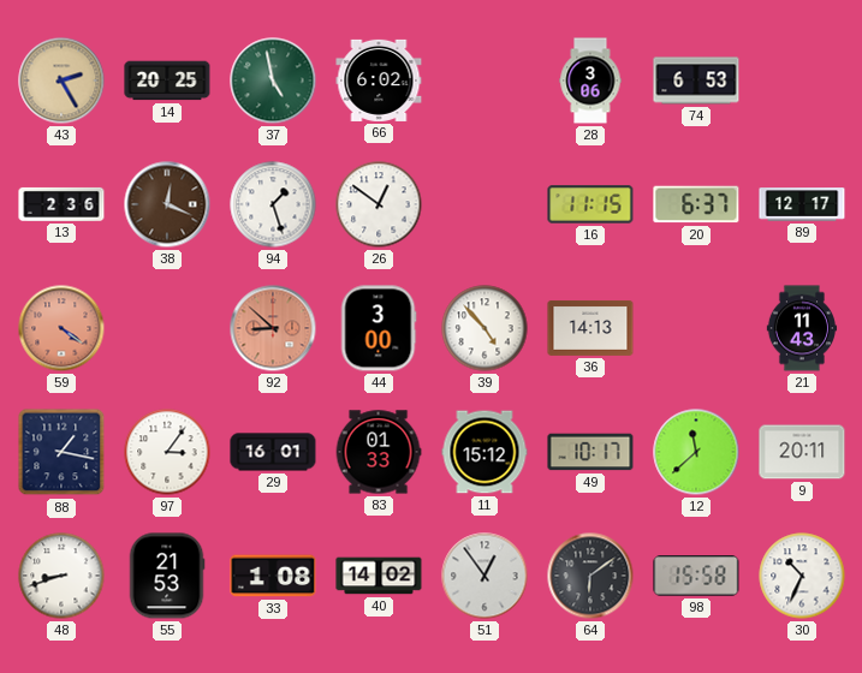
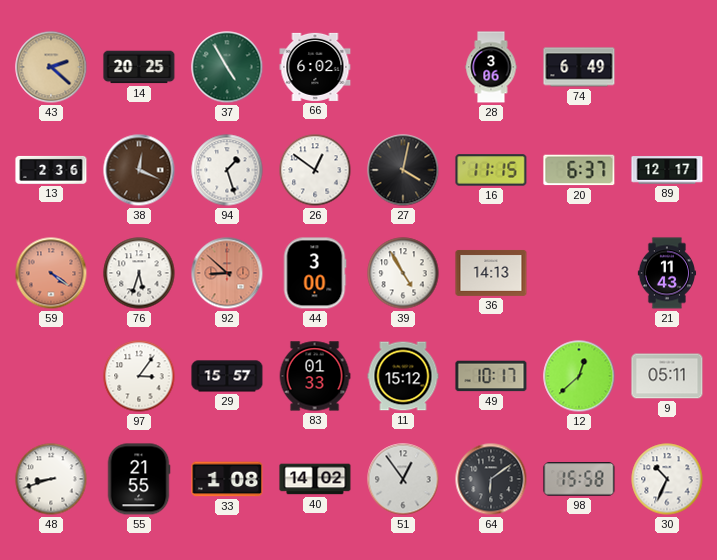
43: 2:25 -> 2:22
37: 4:58 -> 4:55
74: 6:53 -> 6:49
27: none -> 4:02
76: none -> 5:33
39: 4:53 -> 4:55
88: 1:17 -> none
29: 16:01 -> 15:57
12: 11:38 -> 12:38
9: 20:11 -> 05:11
55: 21:53 -> 21:55
